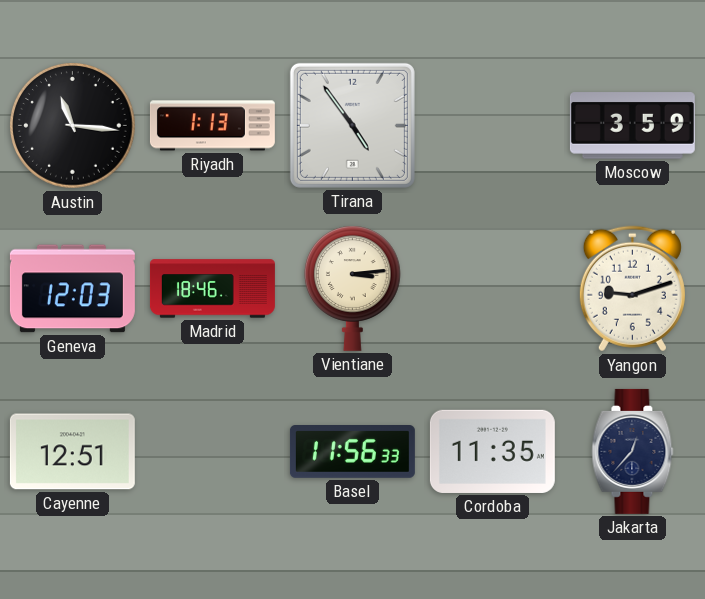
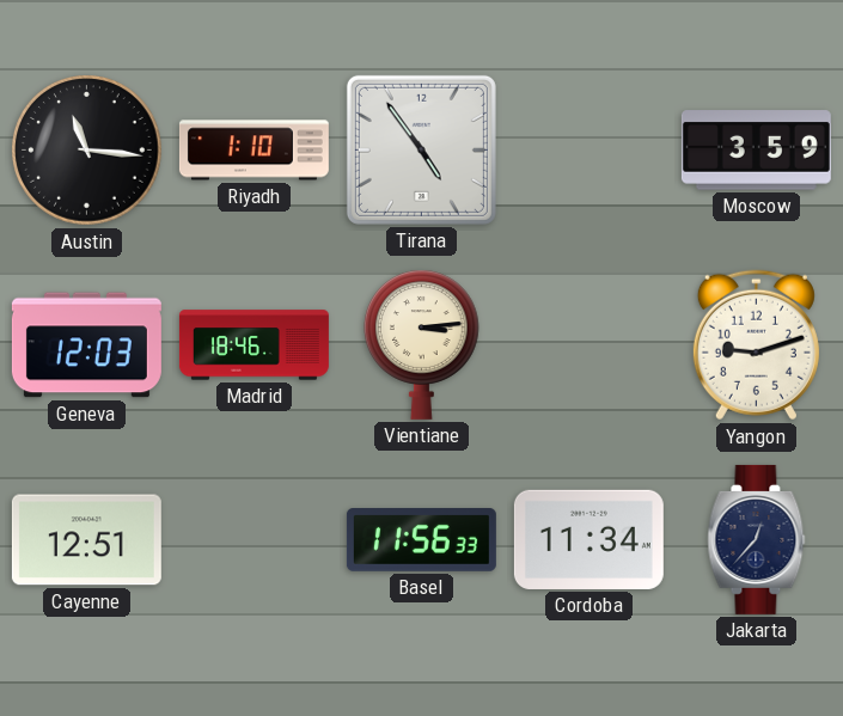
Riyadh: 1:13 -> 1:10
Cordoba: 11:35 -> 11:34
